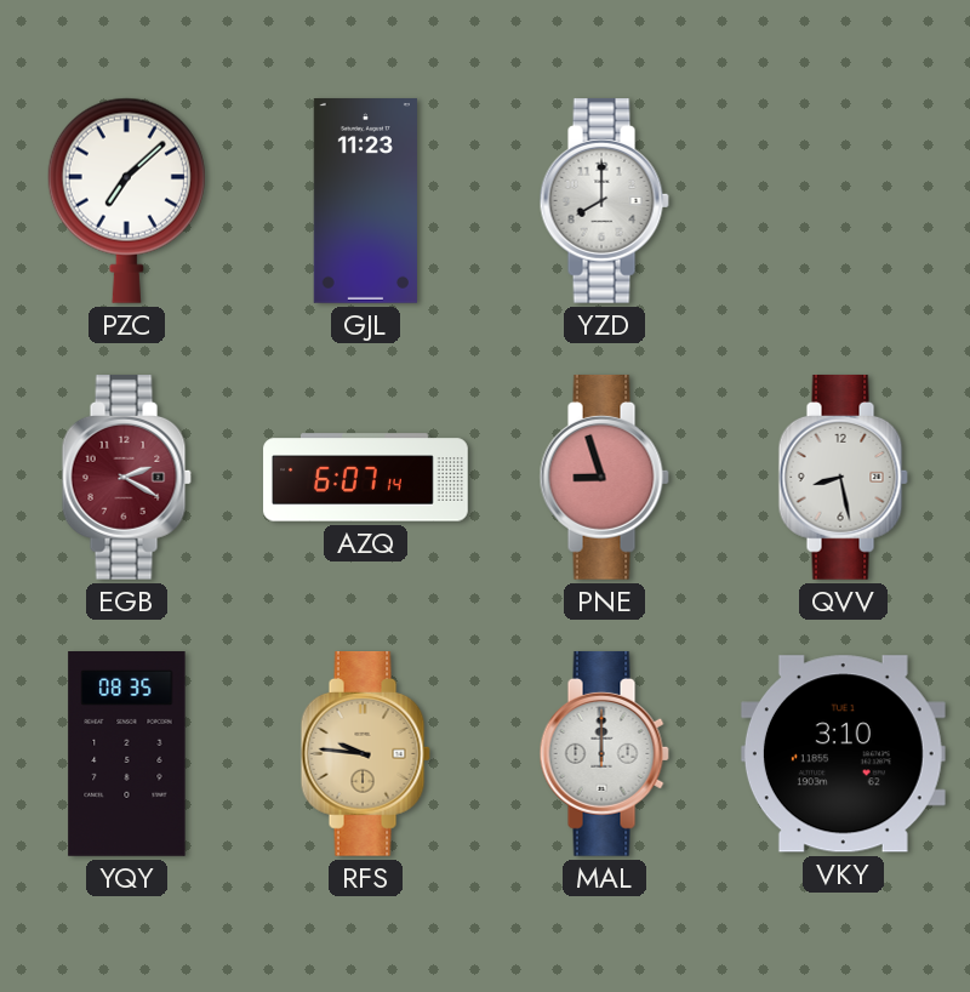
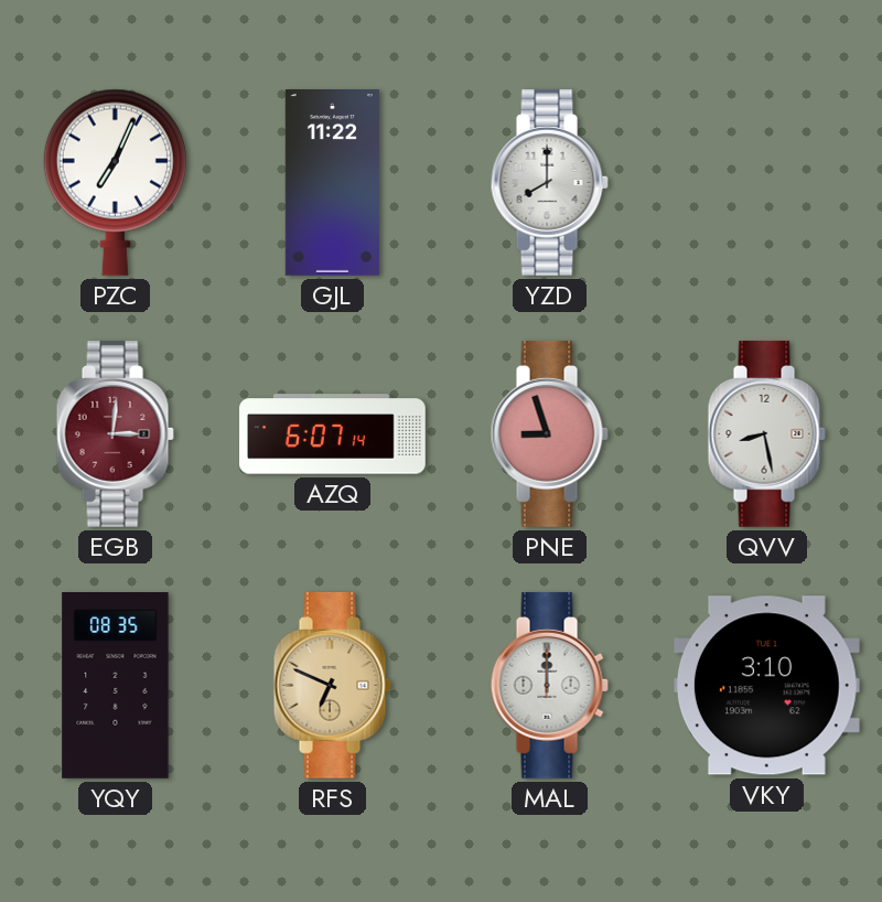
PZC: 7:08 -> 7:04
GJL: 11:23 -> 11:22
EGB: 2:20 -> 3:01
RFS: 9:46 -> 6:49
